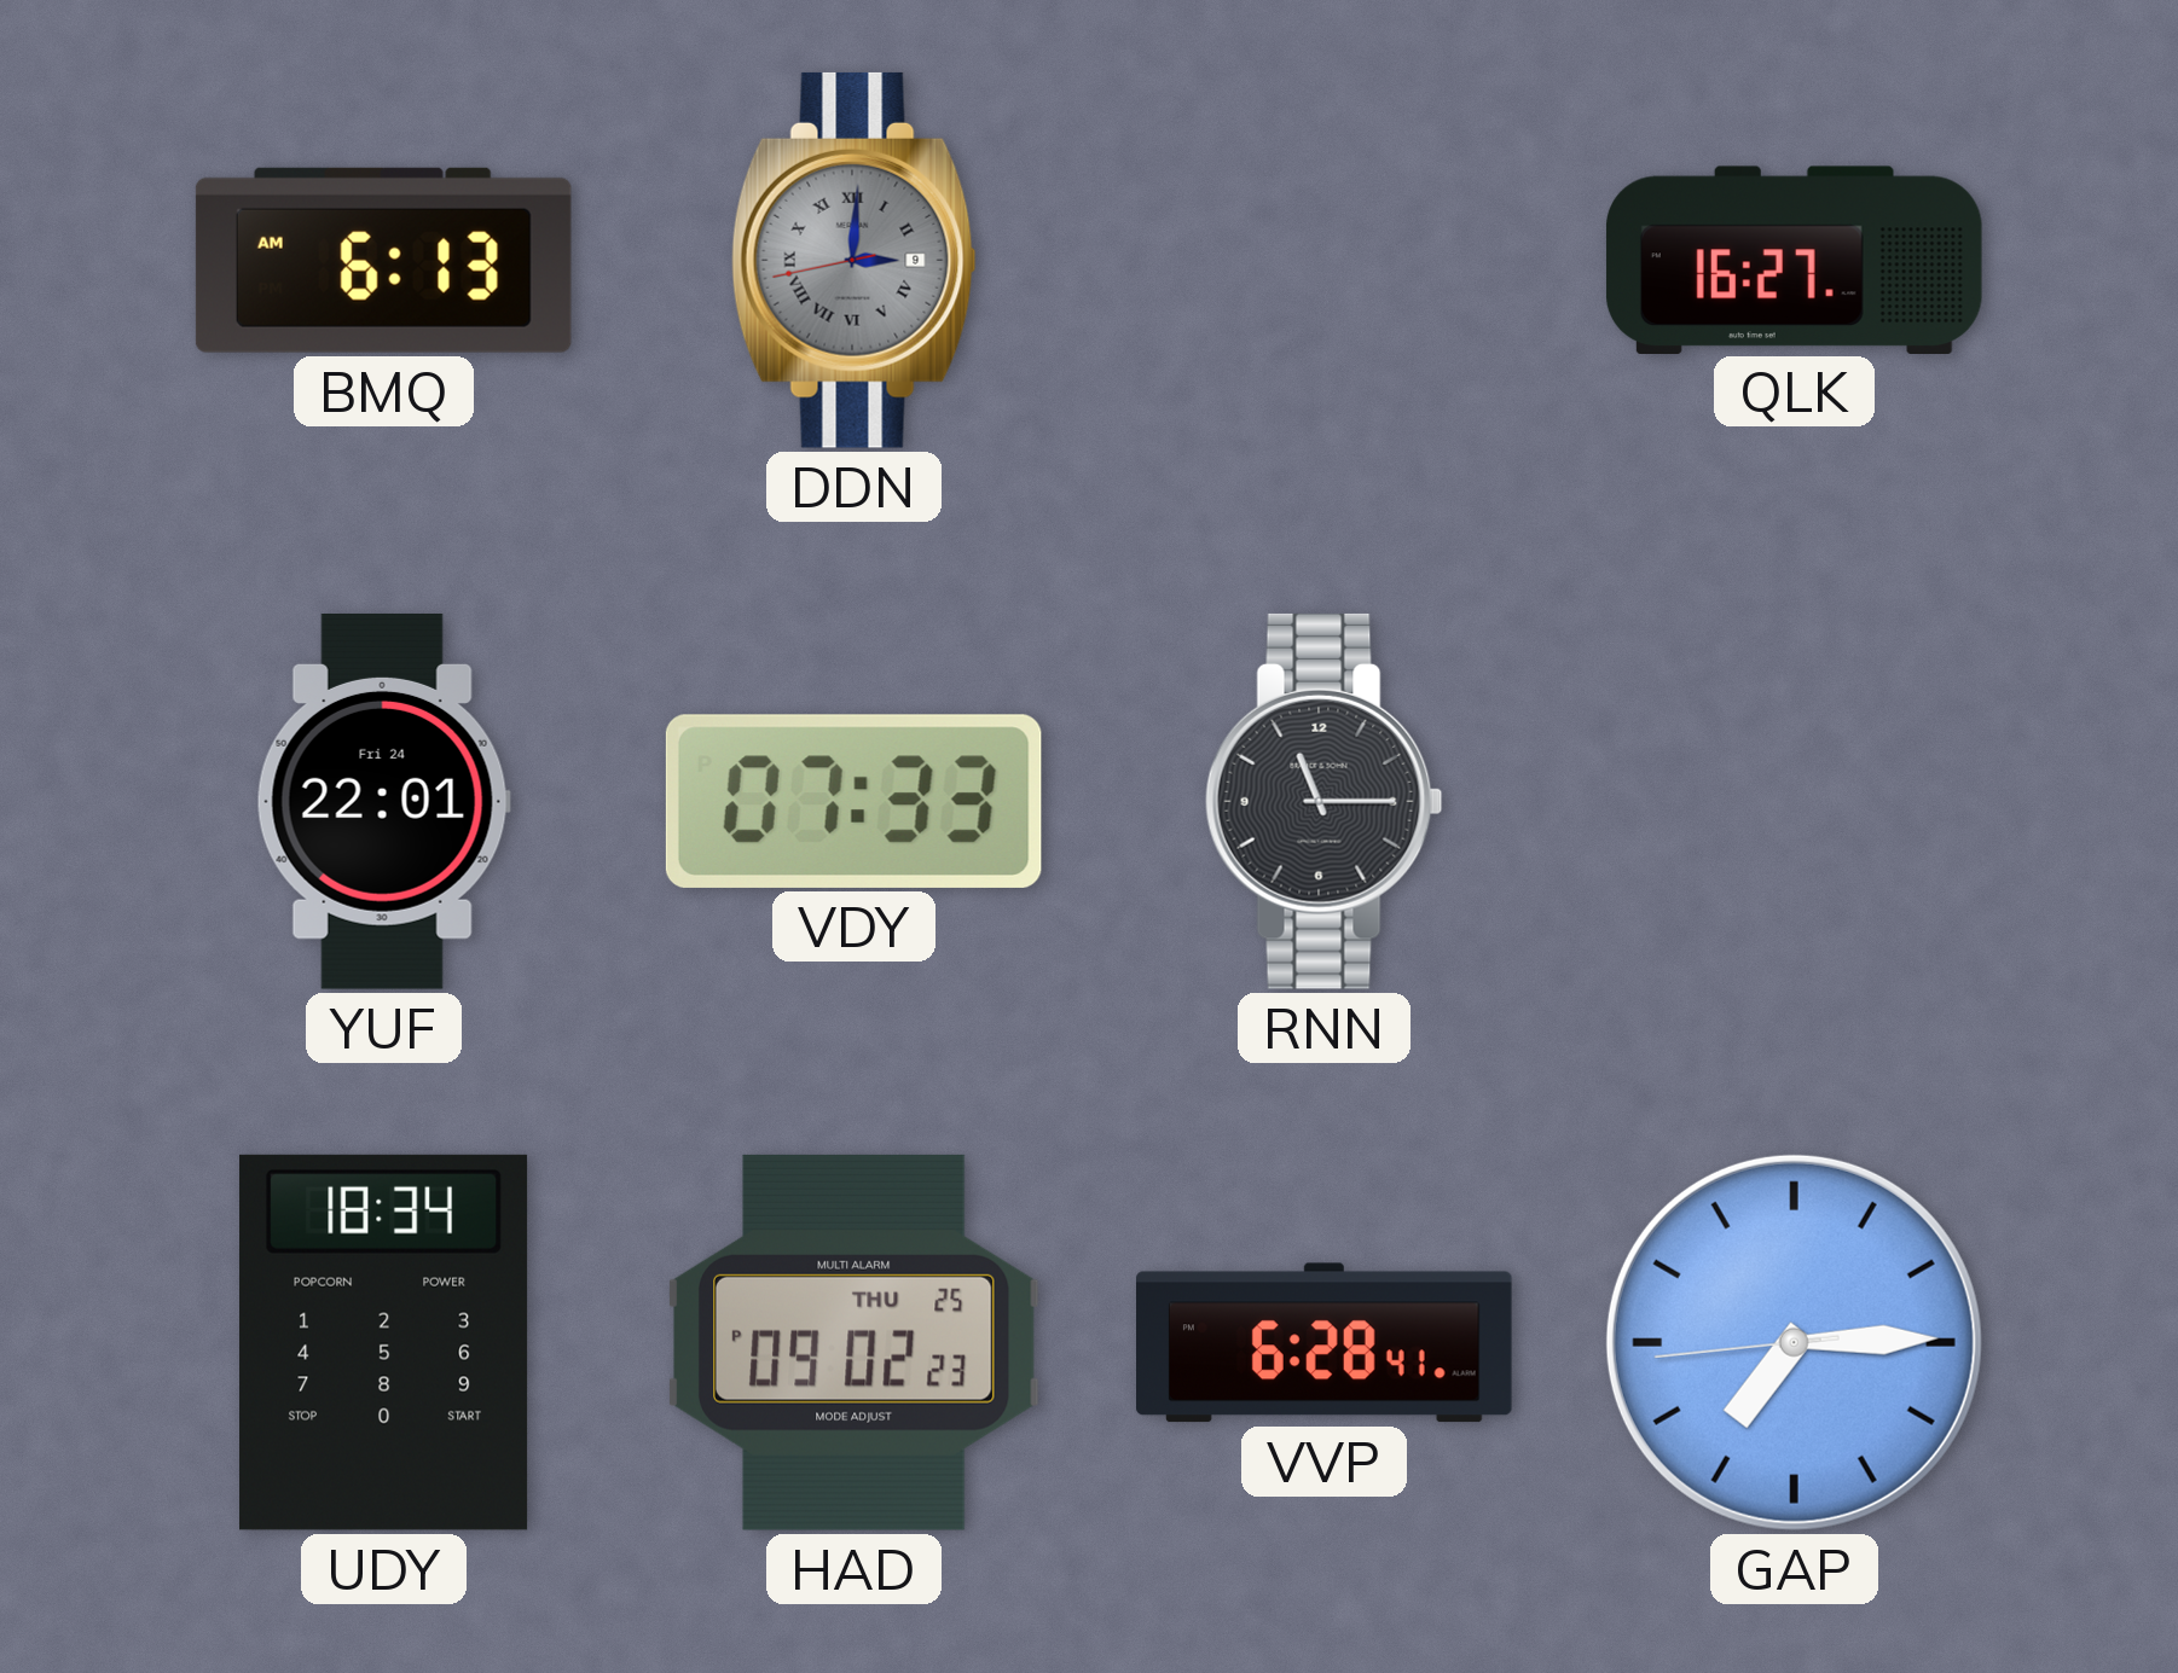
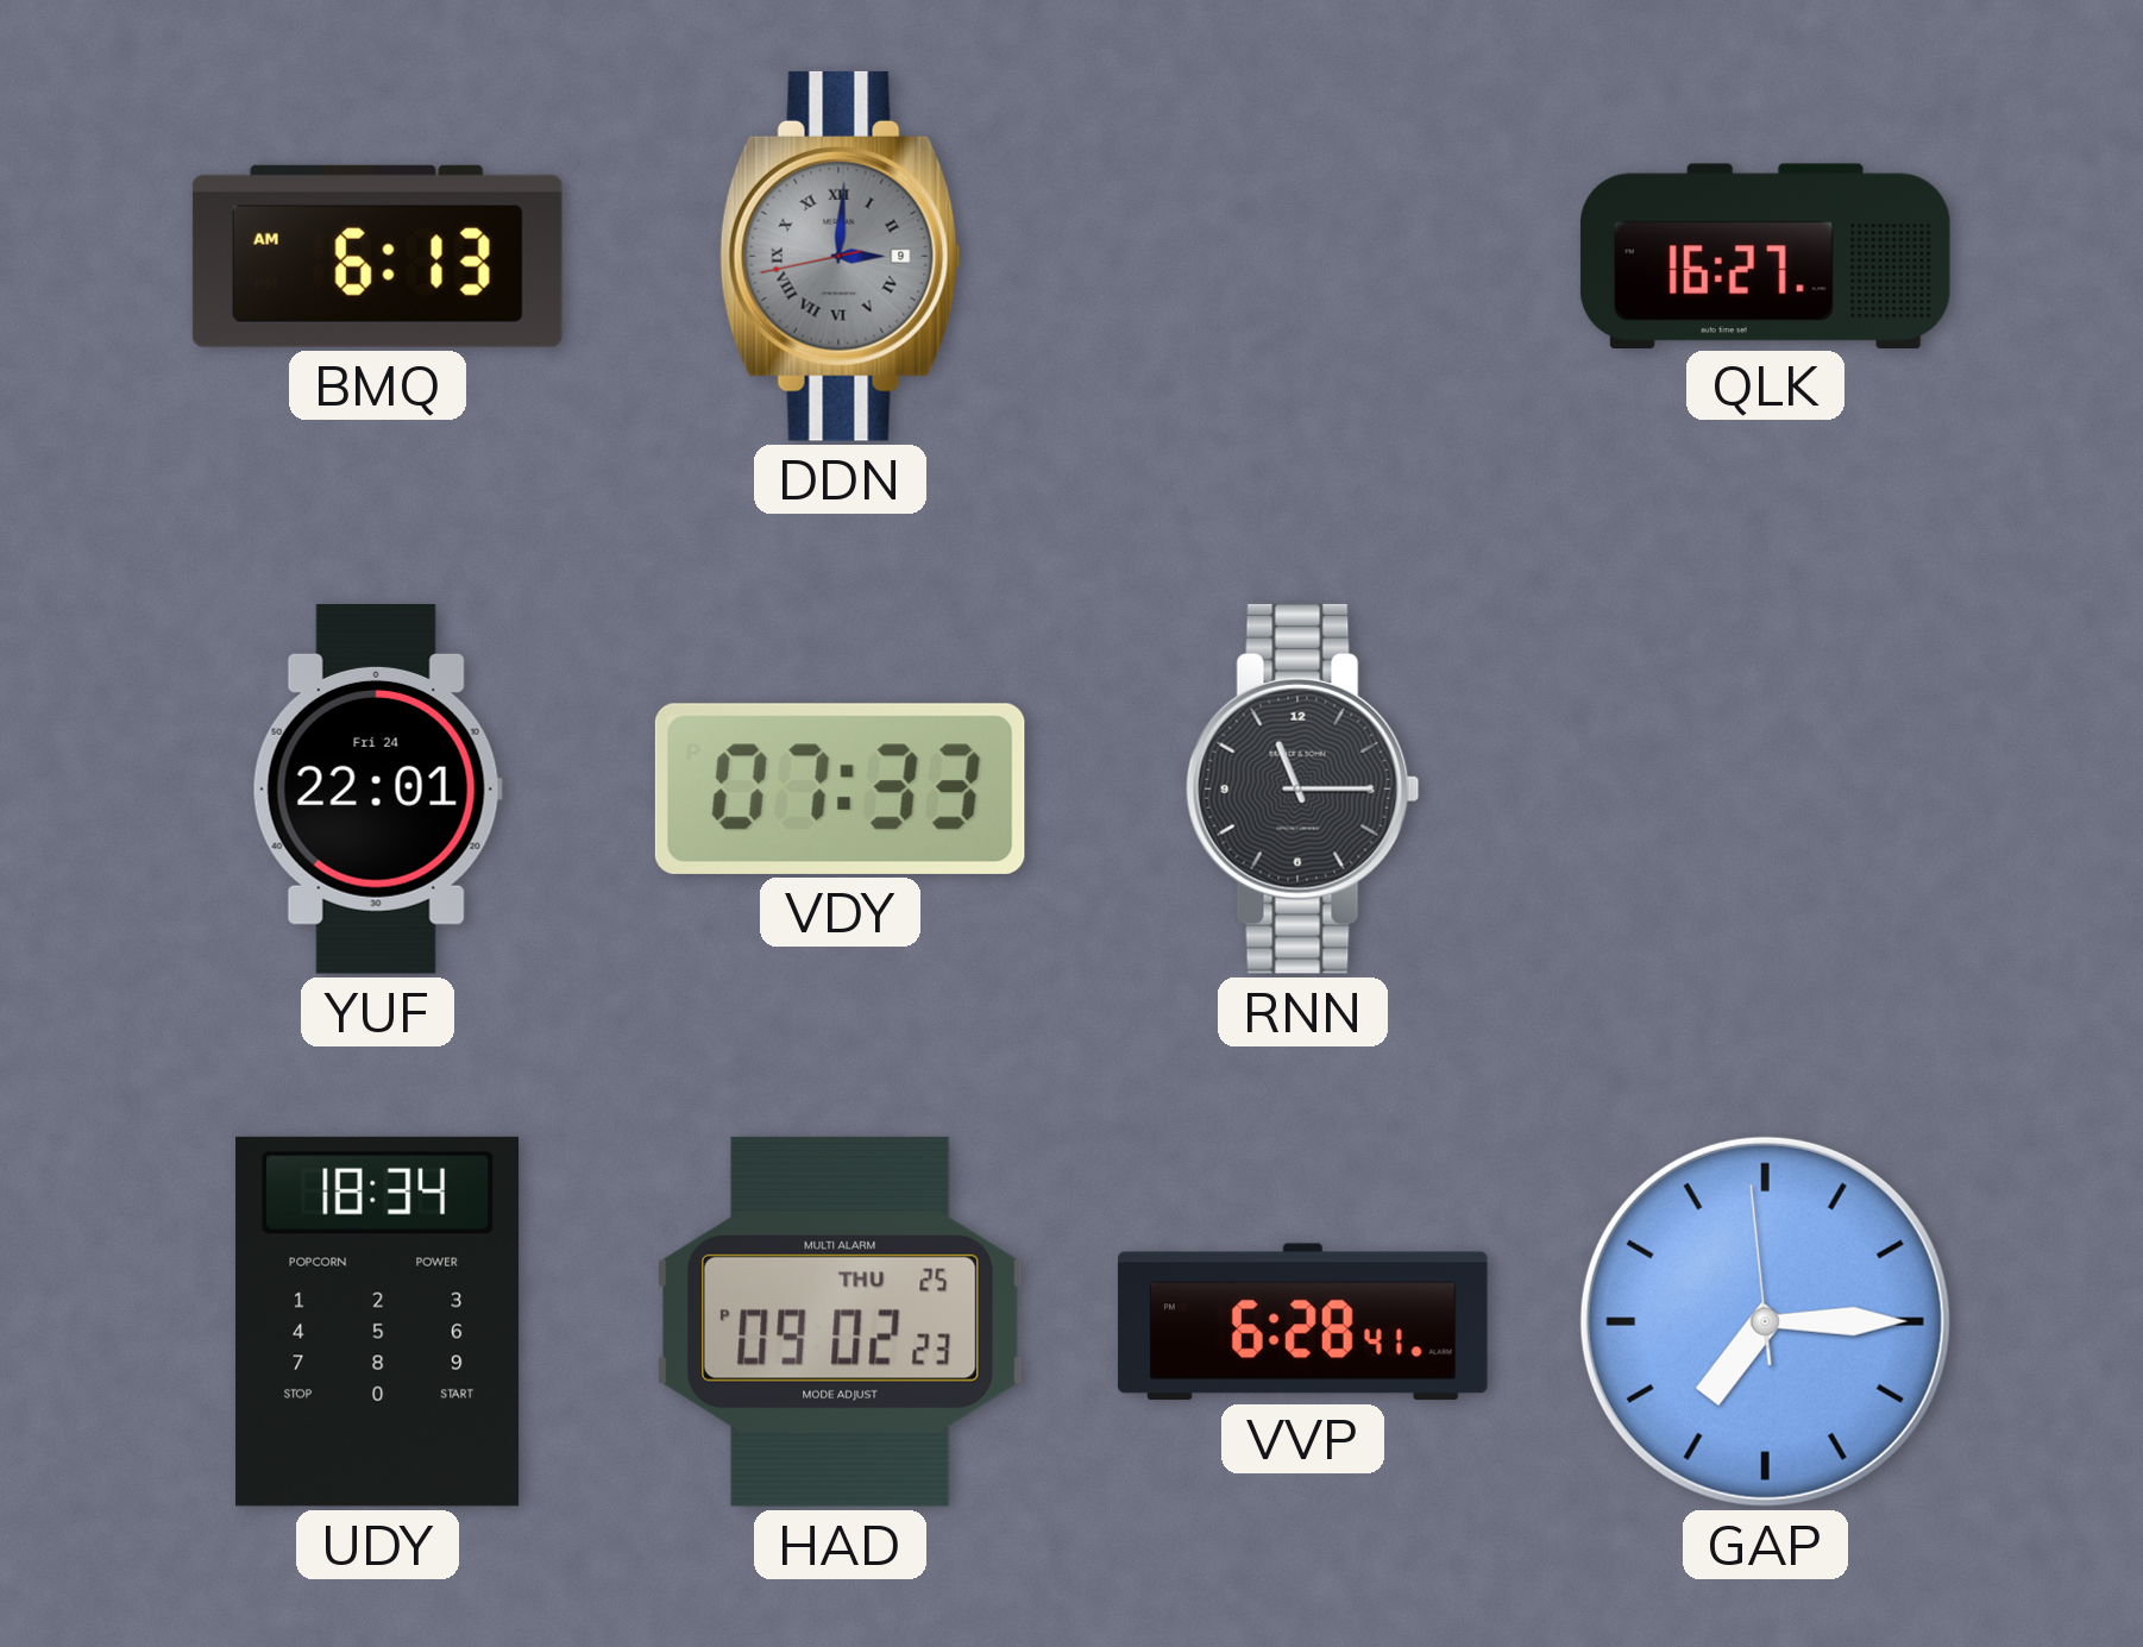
GAP: 7:14:44 -> 7:14:59
